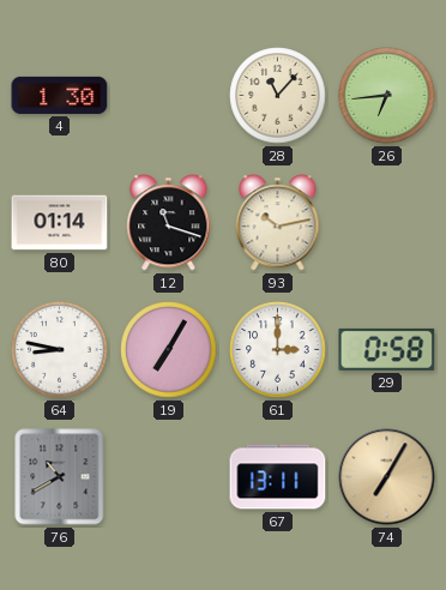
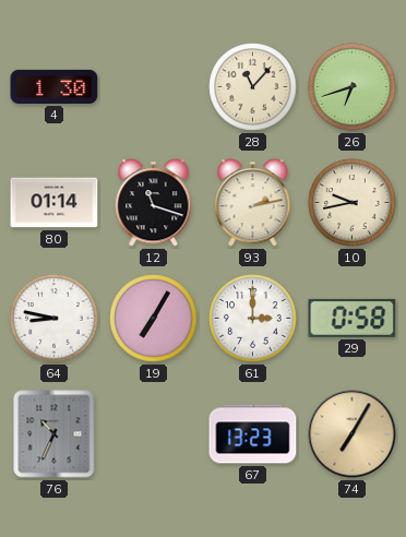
26: 6:44 -> 6:42
93: 10:13 -> 2:13
10: none -> 9:43
76: 10:40 -> 10:34
67: 13:11 -> 13:23
